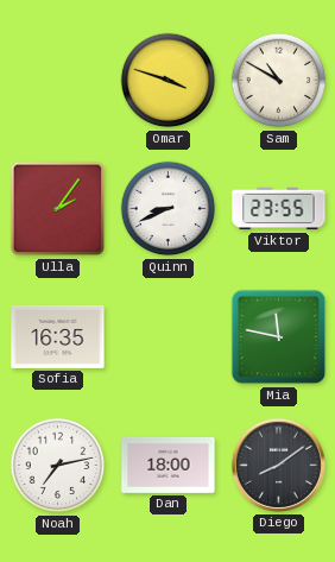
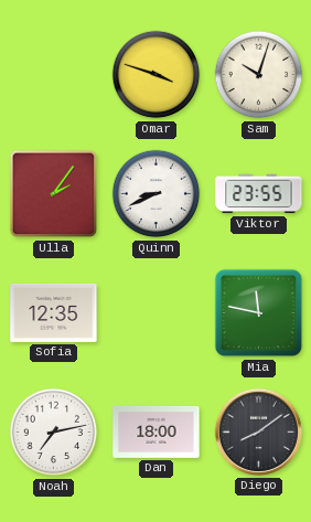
Sam: 10:50 -> 10:03
Sofia: 16:35 -> 12:35
